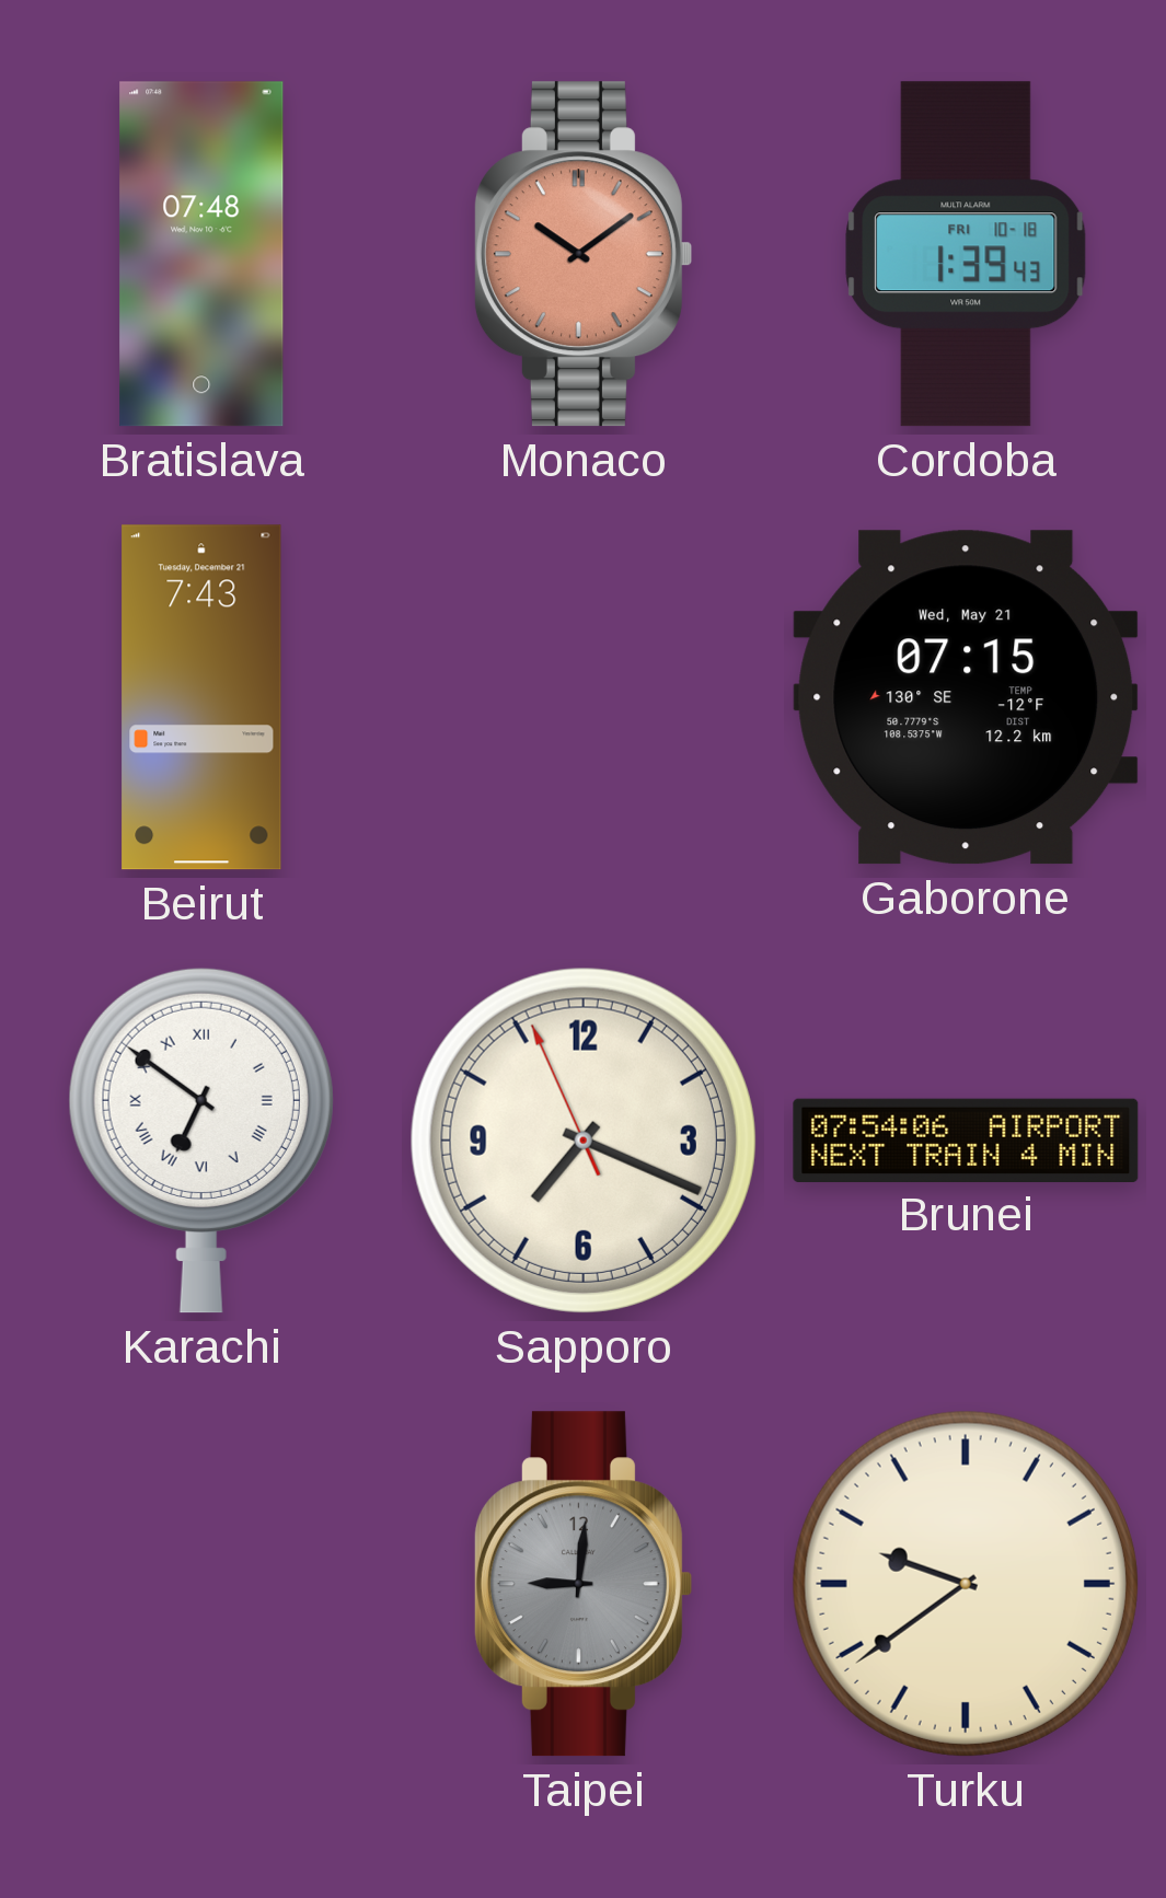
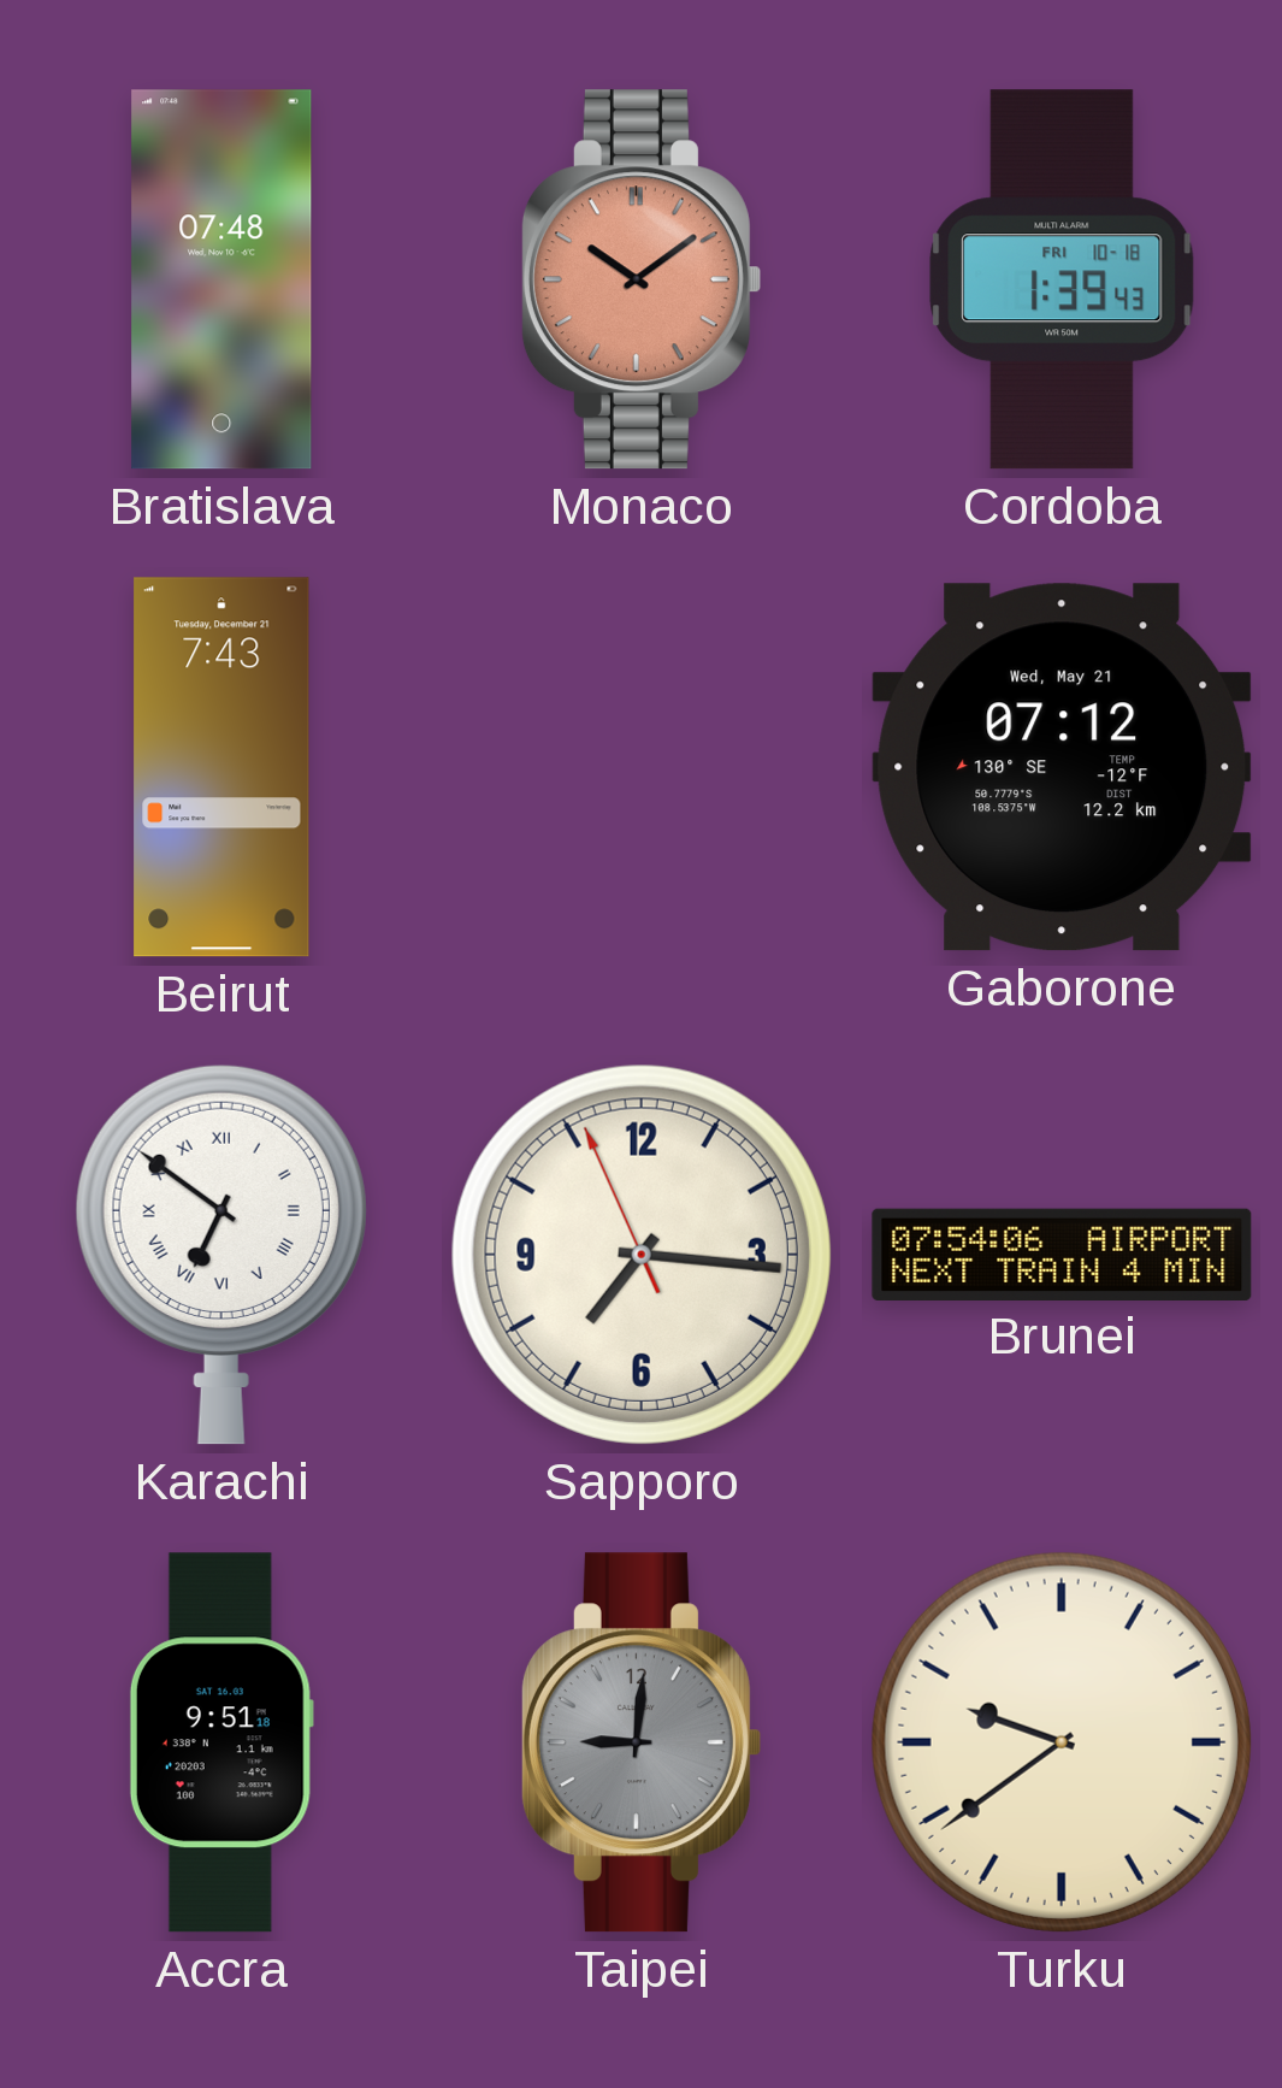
Gaborone: 07:15 -> 07:12
Sapporo: 7:18 -> 7:15
Accra: none -> 9:51
